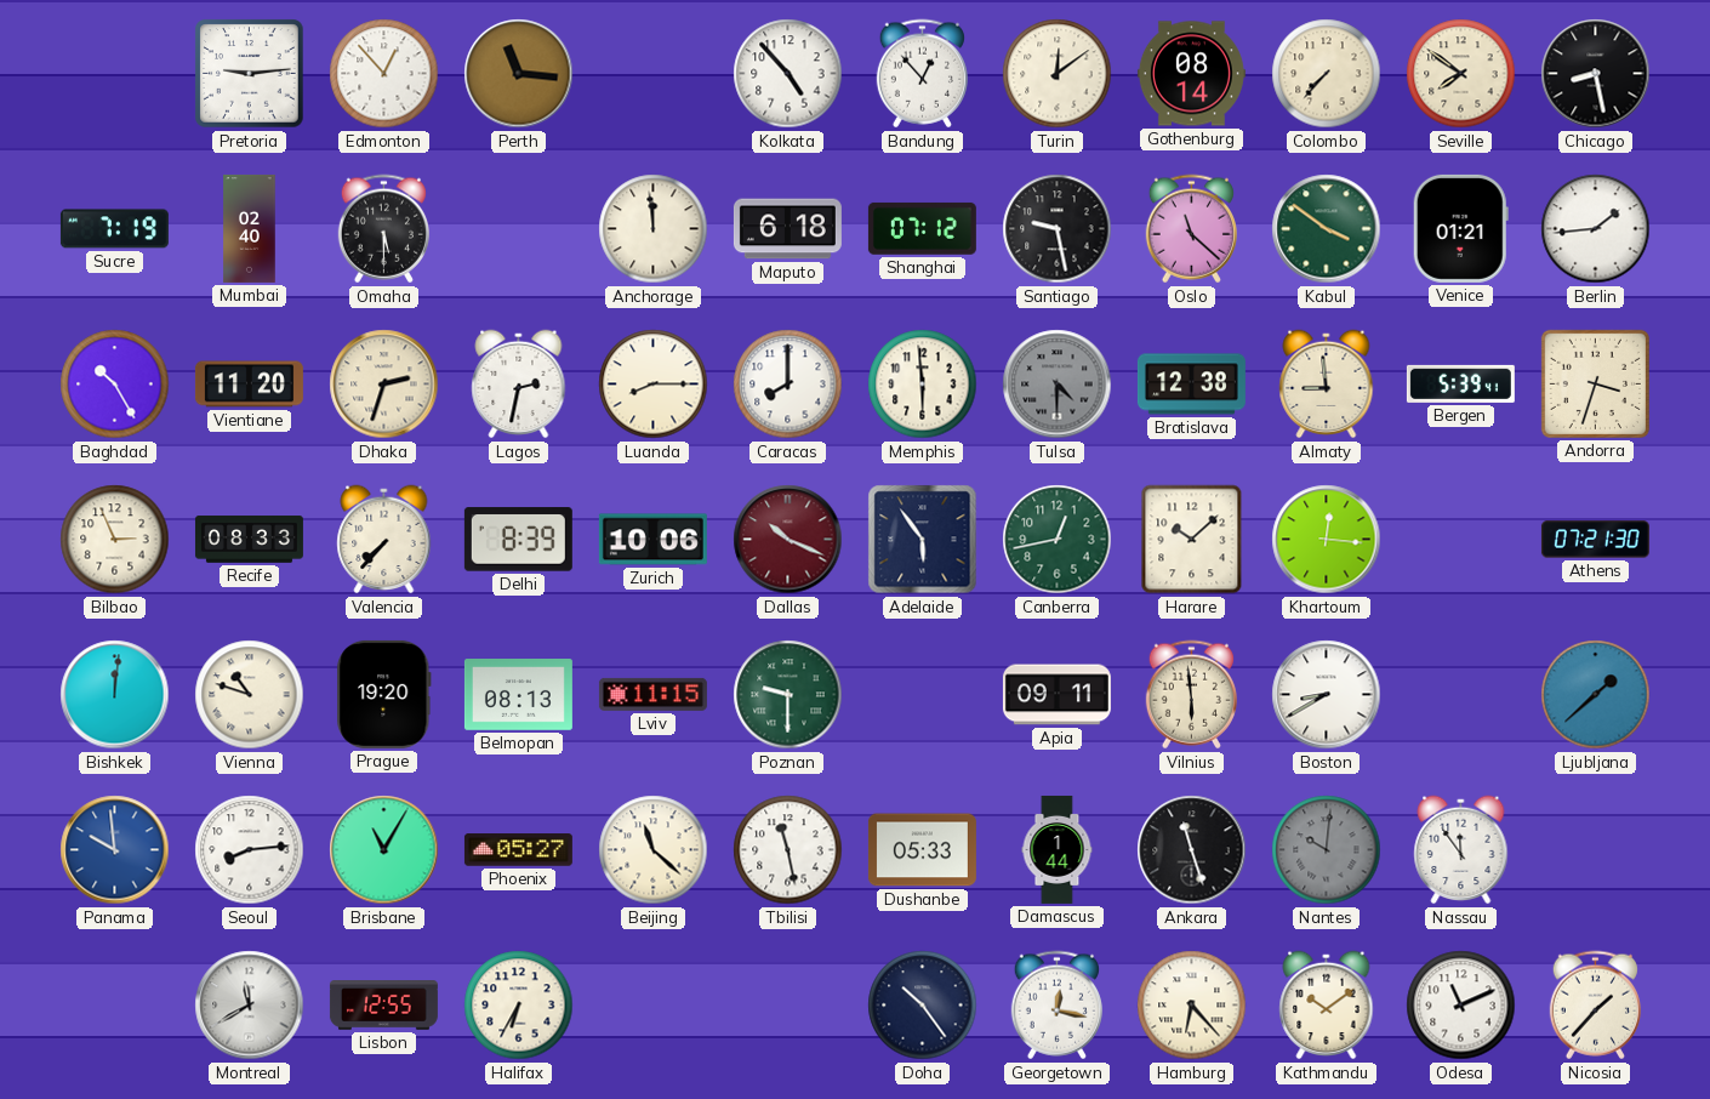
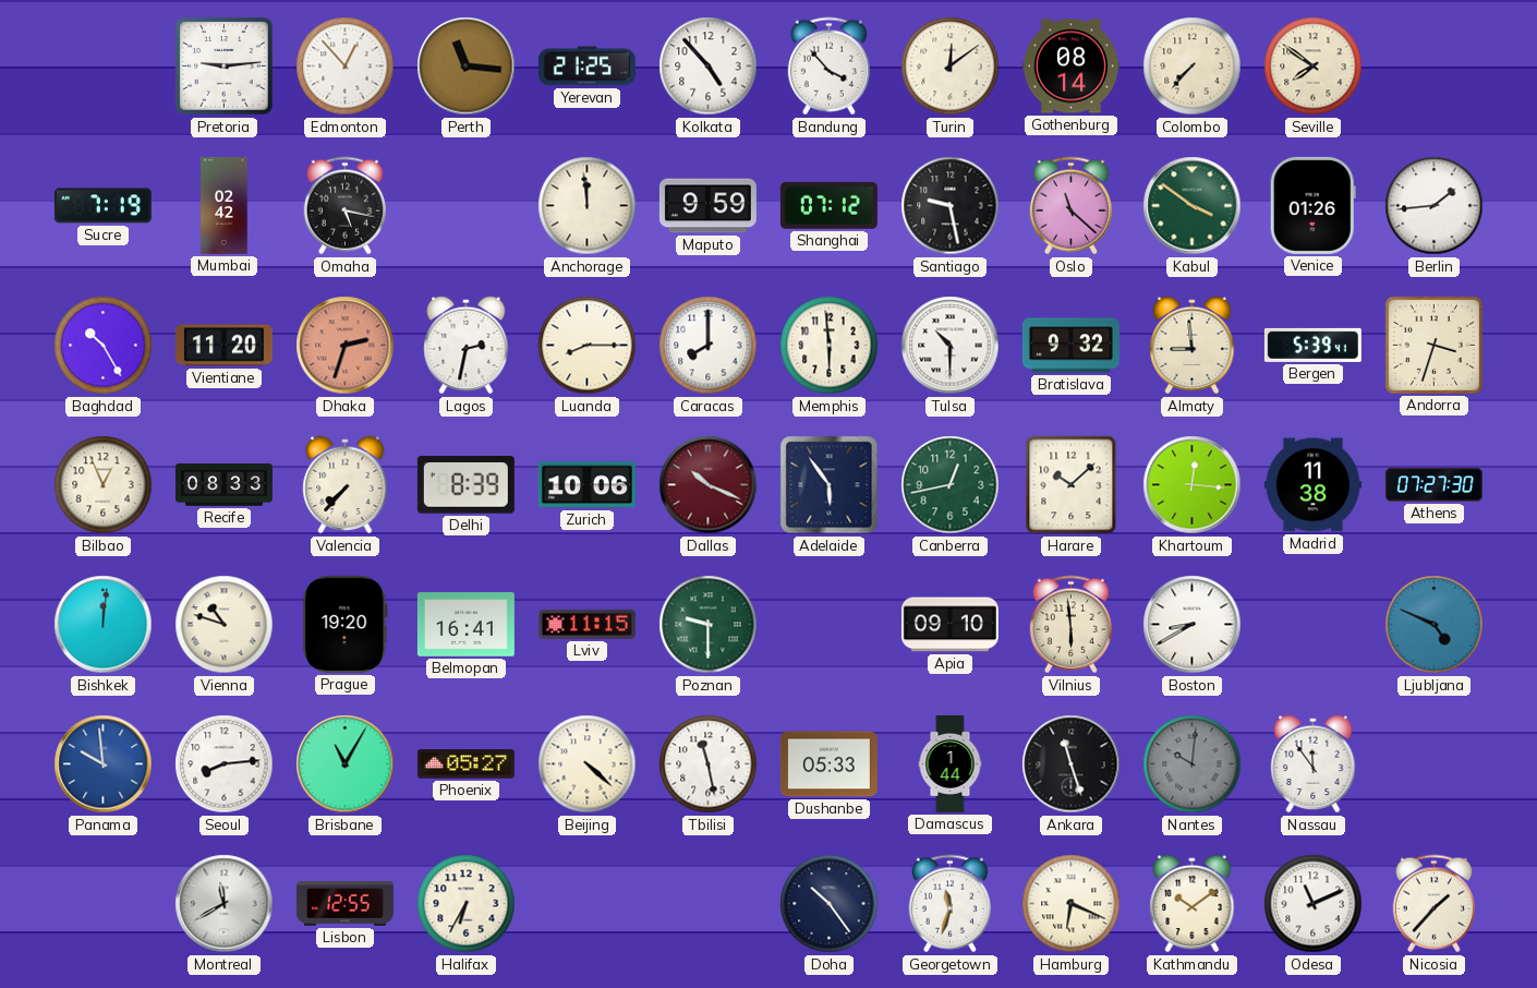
Yerevan: none -> 21:25
Bandung: 12:53 -> 3:53
Chicago: 8:28 -> none
Mumbai: 02:40 -> 02:42
Omaha: 5:30 -> 5:17
Maputo: 6:18 -> 9:59
Venice: 01:21 -> 01:26
Dhaka dial: cream -> salmon
Tulsa: 4:30 -> 10:30
Tulsa dial: grey -> white
Bratislava: 12:38 -> 9:32
Bilbao: 2:56 -> 12:56
Madrid: none -> 11:38
Athens: 07:21 -> 07:27
Belmopan: 08:13 -> 16:41
Apia: 09:11 -> 09:10
Ljubljana: 1:38 -> 4:49
Beijing: 11:22 -> 4:22
Georgetown: 12:17 -> 11:33
Hamburg: 6:23 -> 6:19
